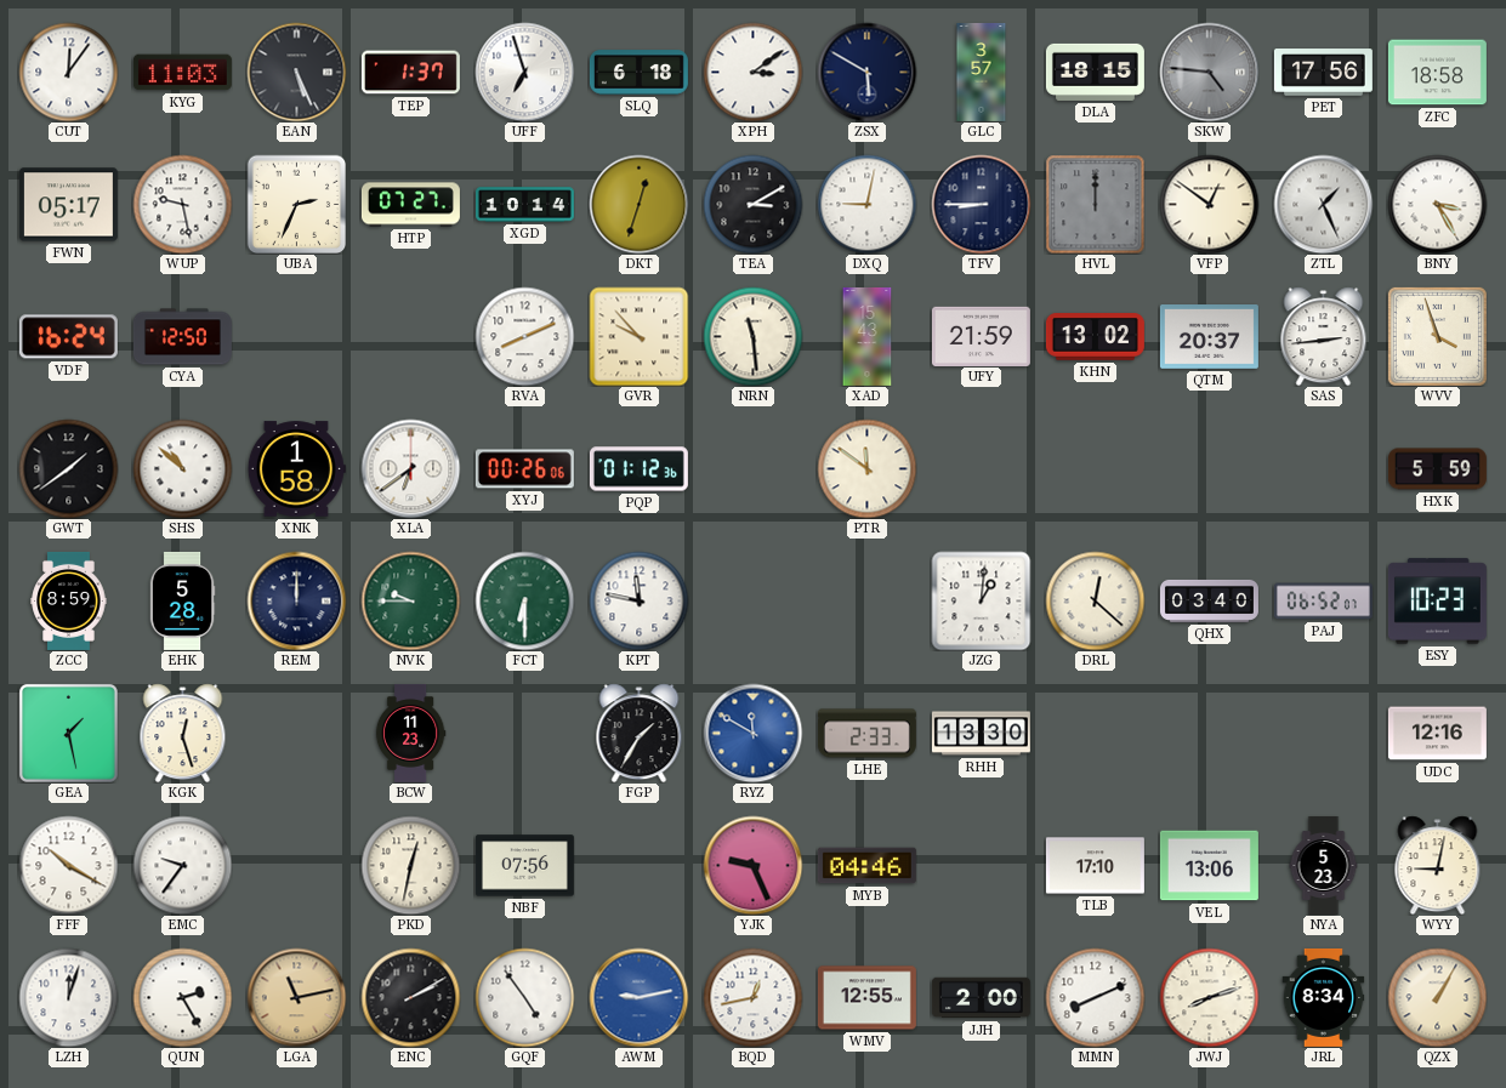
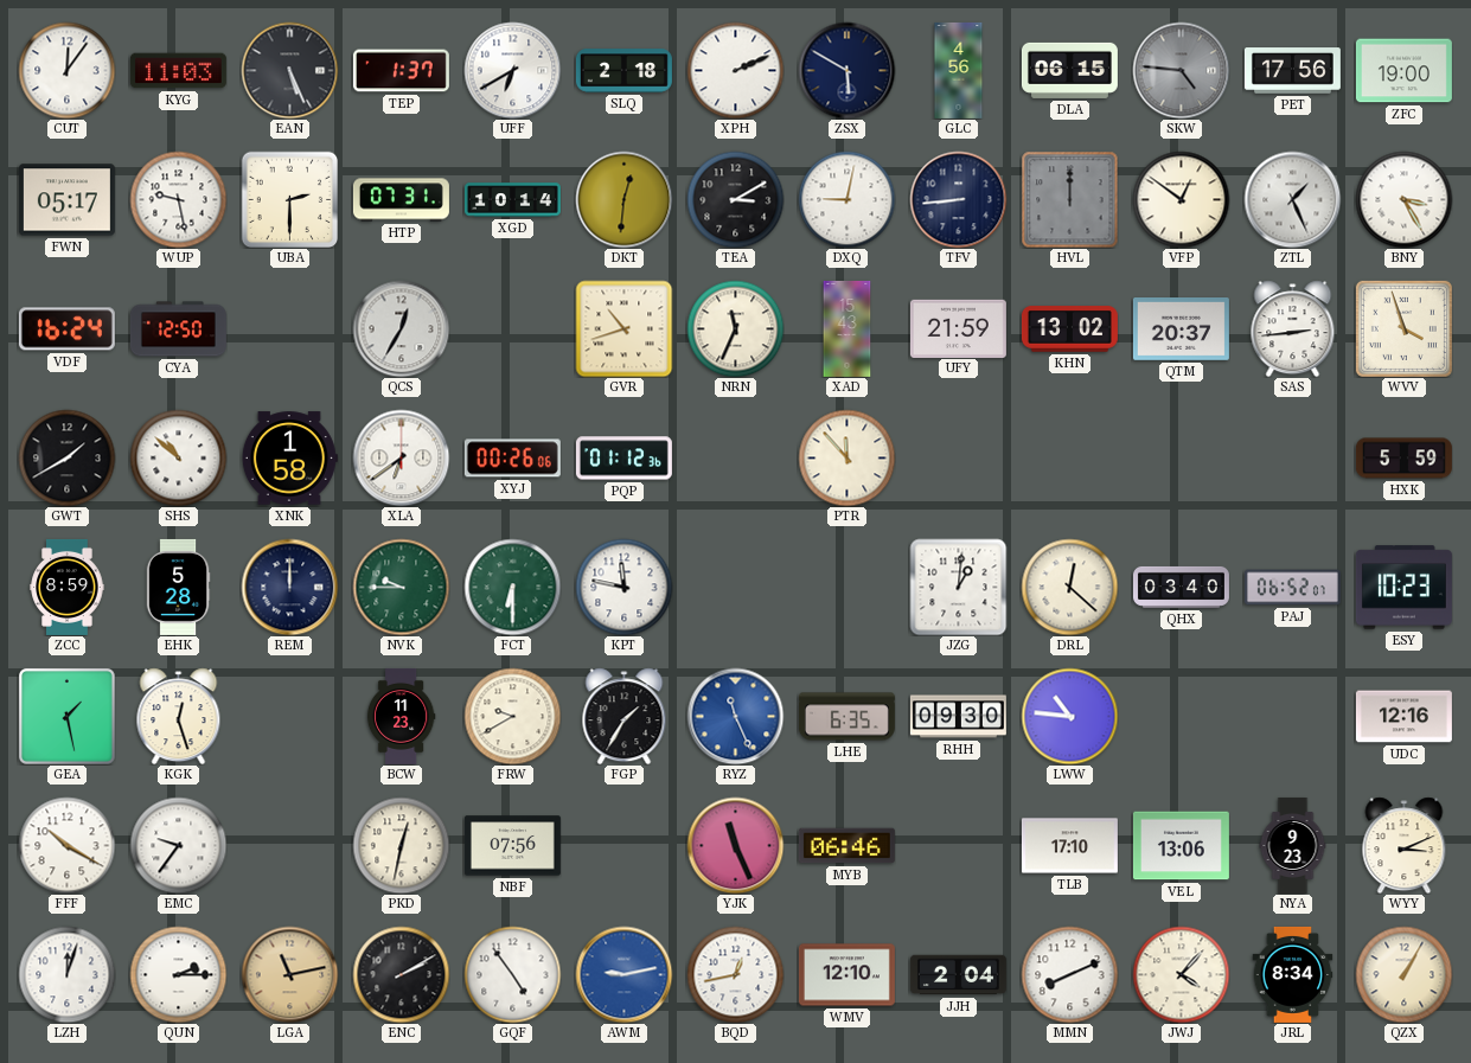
UFF: 6:57 -> 6:40
SLQ: 6:18 -> 2:18
XPH: 3:09 -> 2:11
GLC: 3:57 -> 4:56
DLA: 18:15 -> 06:15
ZFC: 18:58 -> 19:00
UBA: 2:34 -> 2:30
HTP: 07:27 -> 07:31
DKT: 12:33 -> 12:31
TFV: 8:45 -> 8:44
QCS: none -> 12:35
RVA: 8:11 -> none
GVR: 9:53 -> 10:42
NRN: 11:29 -> 11:34
GWT: 1:39 -> 1:40
PTR: 11:51 -> 11:53
FRW: none -> 9:40
RYZ: 11:50 -> 11:26
LHE: 2:33 -> 6:35
RHH: 13:30 -> 09:30
LWW: none -> 10:46
YJK: 9:26 -> 11:26
MYB: 04:46 -> 06:46
NYA: 5:23 -> 9:23
WYY: 9:02 -> 3:11
QUN: 2:25 -> 2:15
WMV: 12:55 -> 12:10
JJH: 2:00 -> 2:04
JWJ: 8:12 -> 4:07
